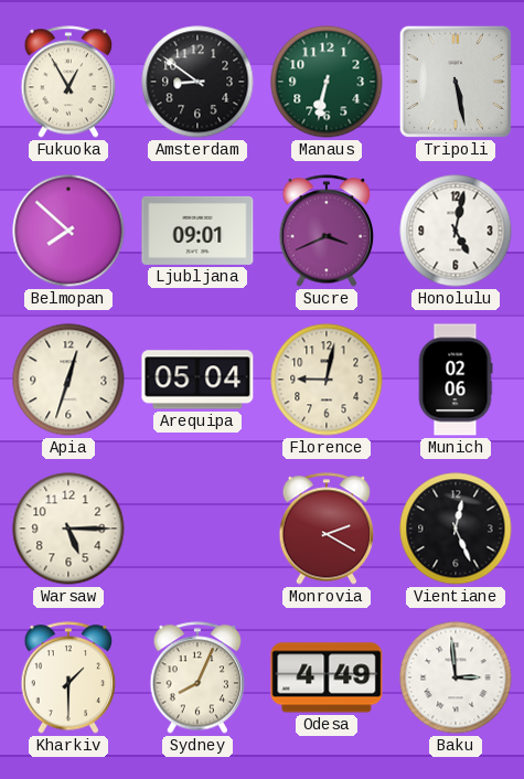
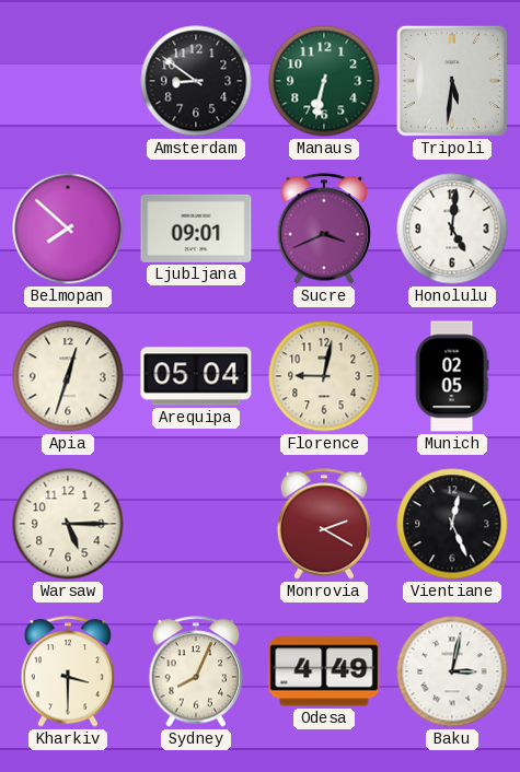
Fukuoka: 12:55 -> none
Tripoli: 5:28 -> 5:31
Honolulu: 5:02 -> 5:01
Munich: 02:06 -> 02:05
Kharkiv: 1:30 -> 3:30
Baku: 2:59 -> 3:02
